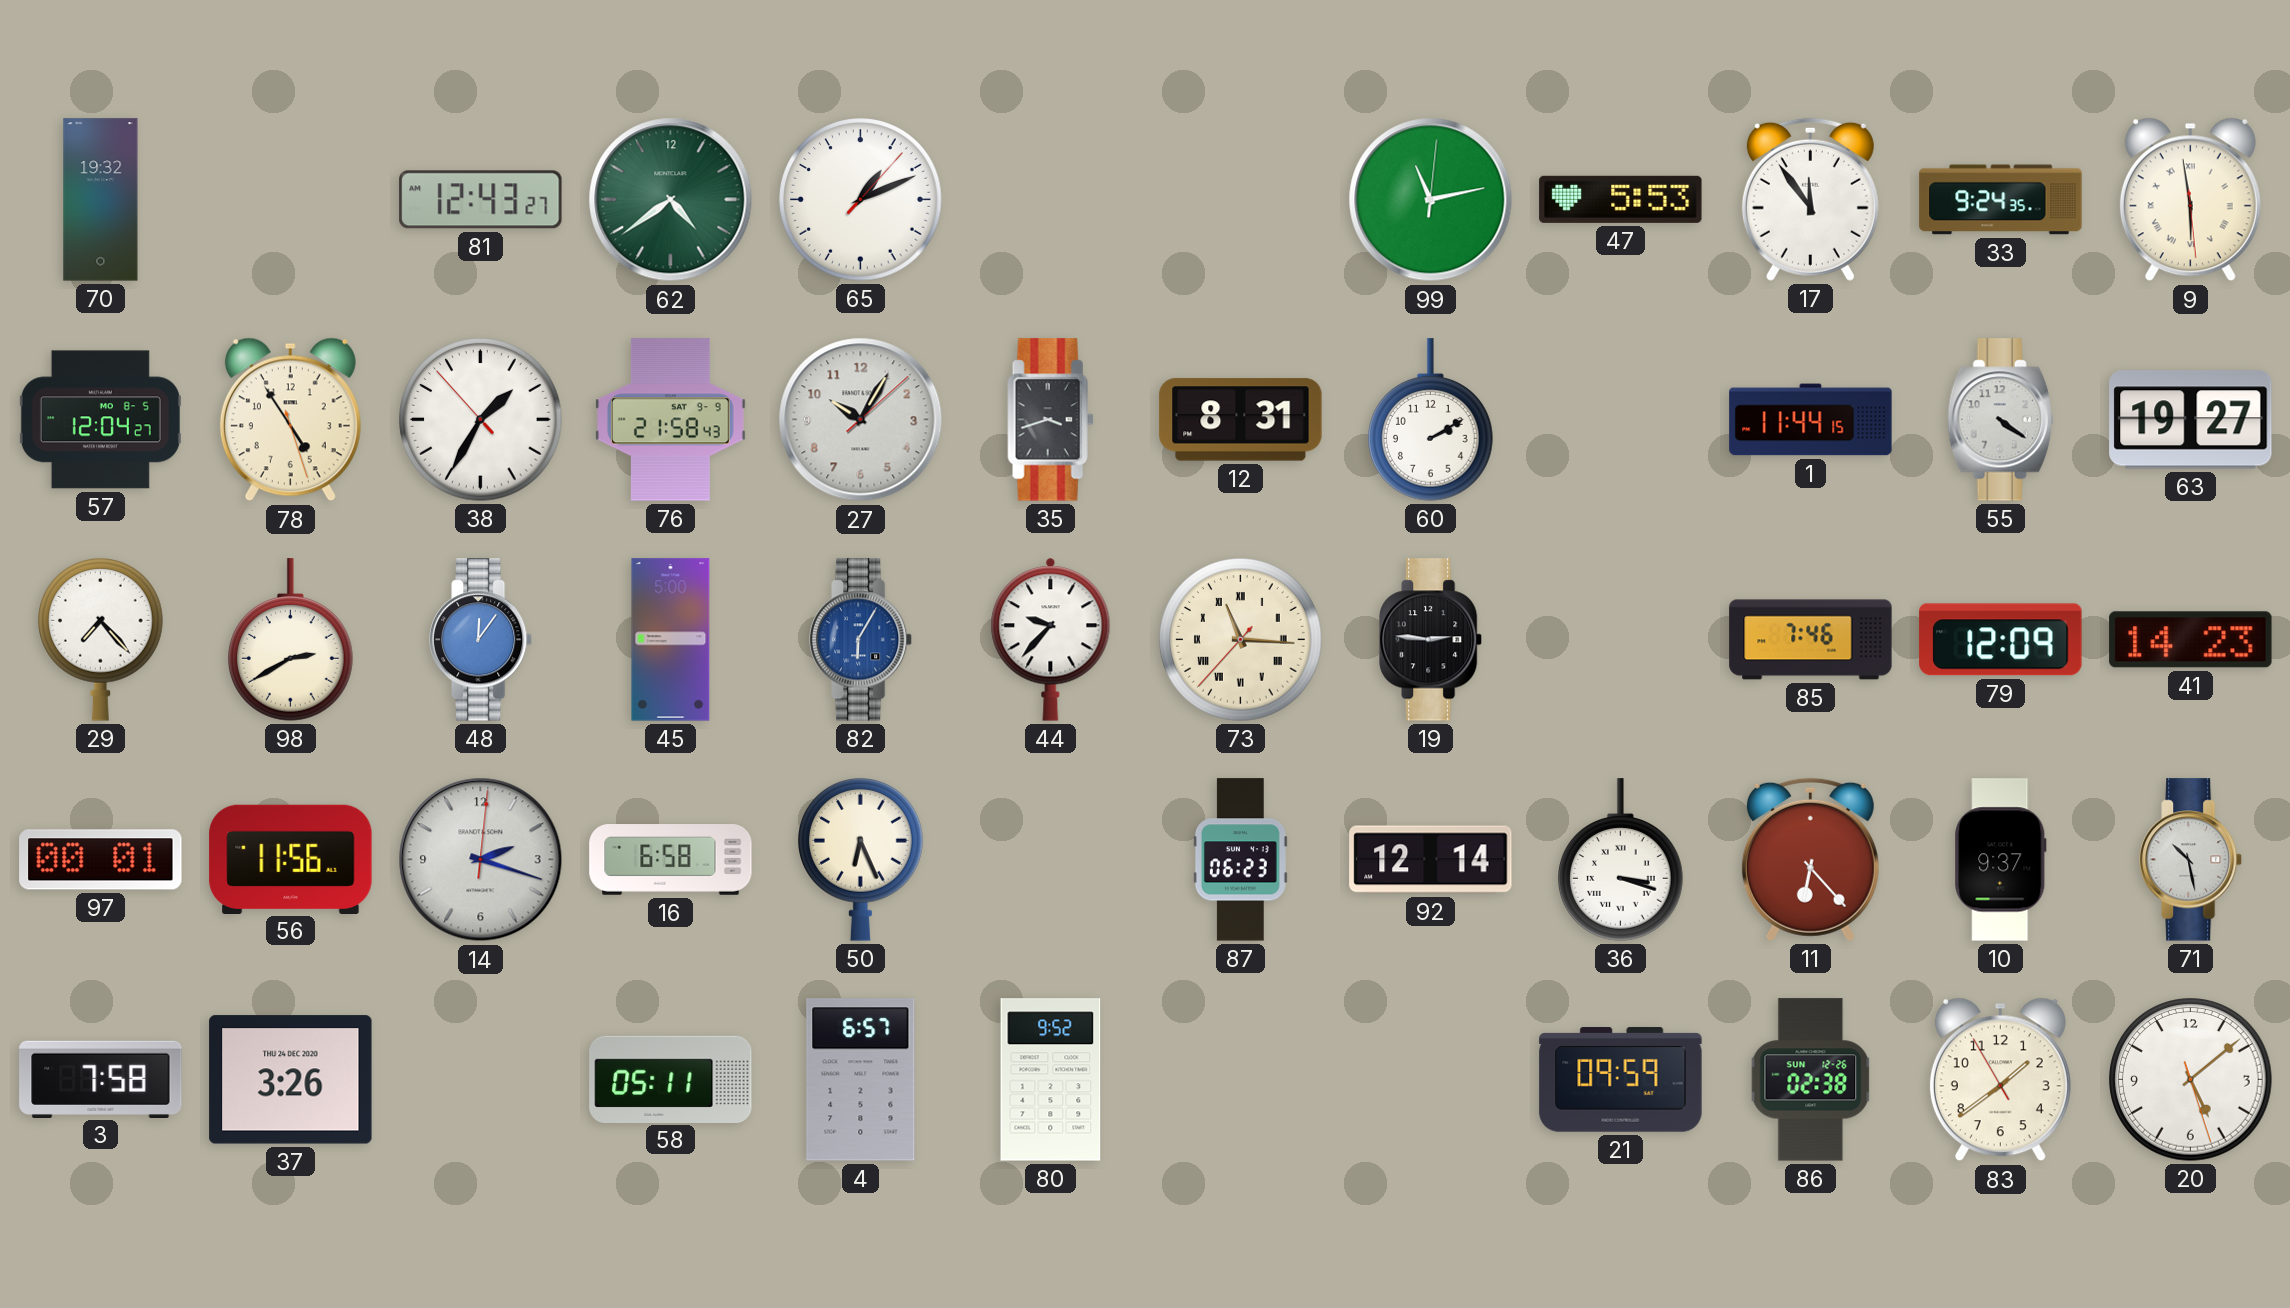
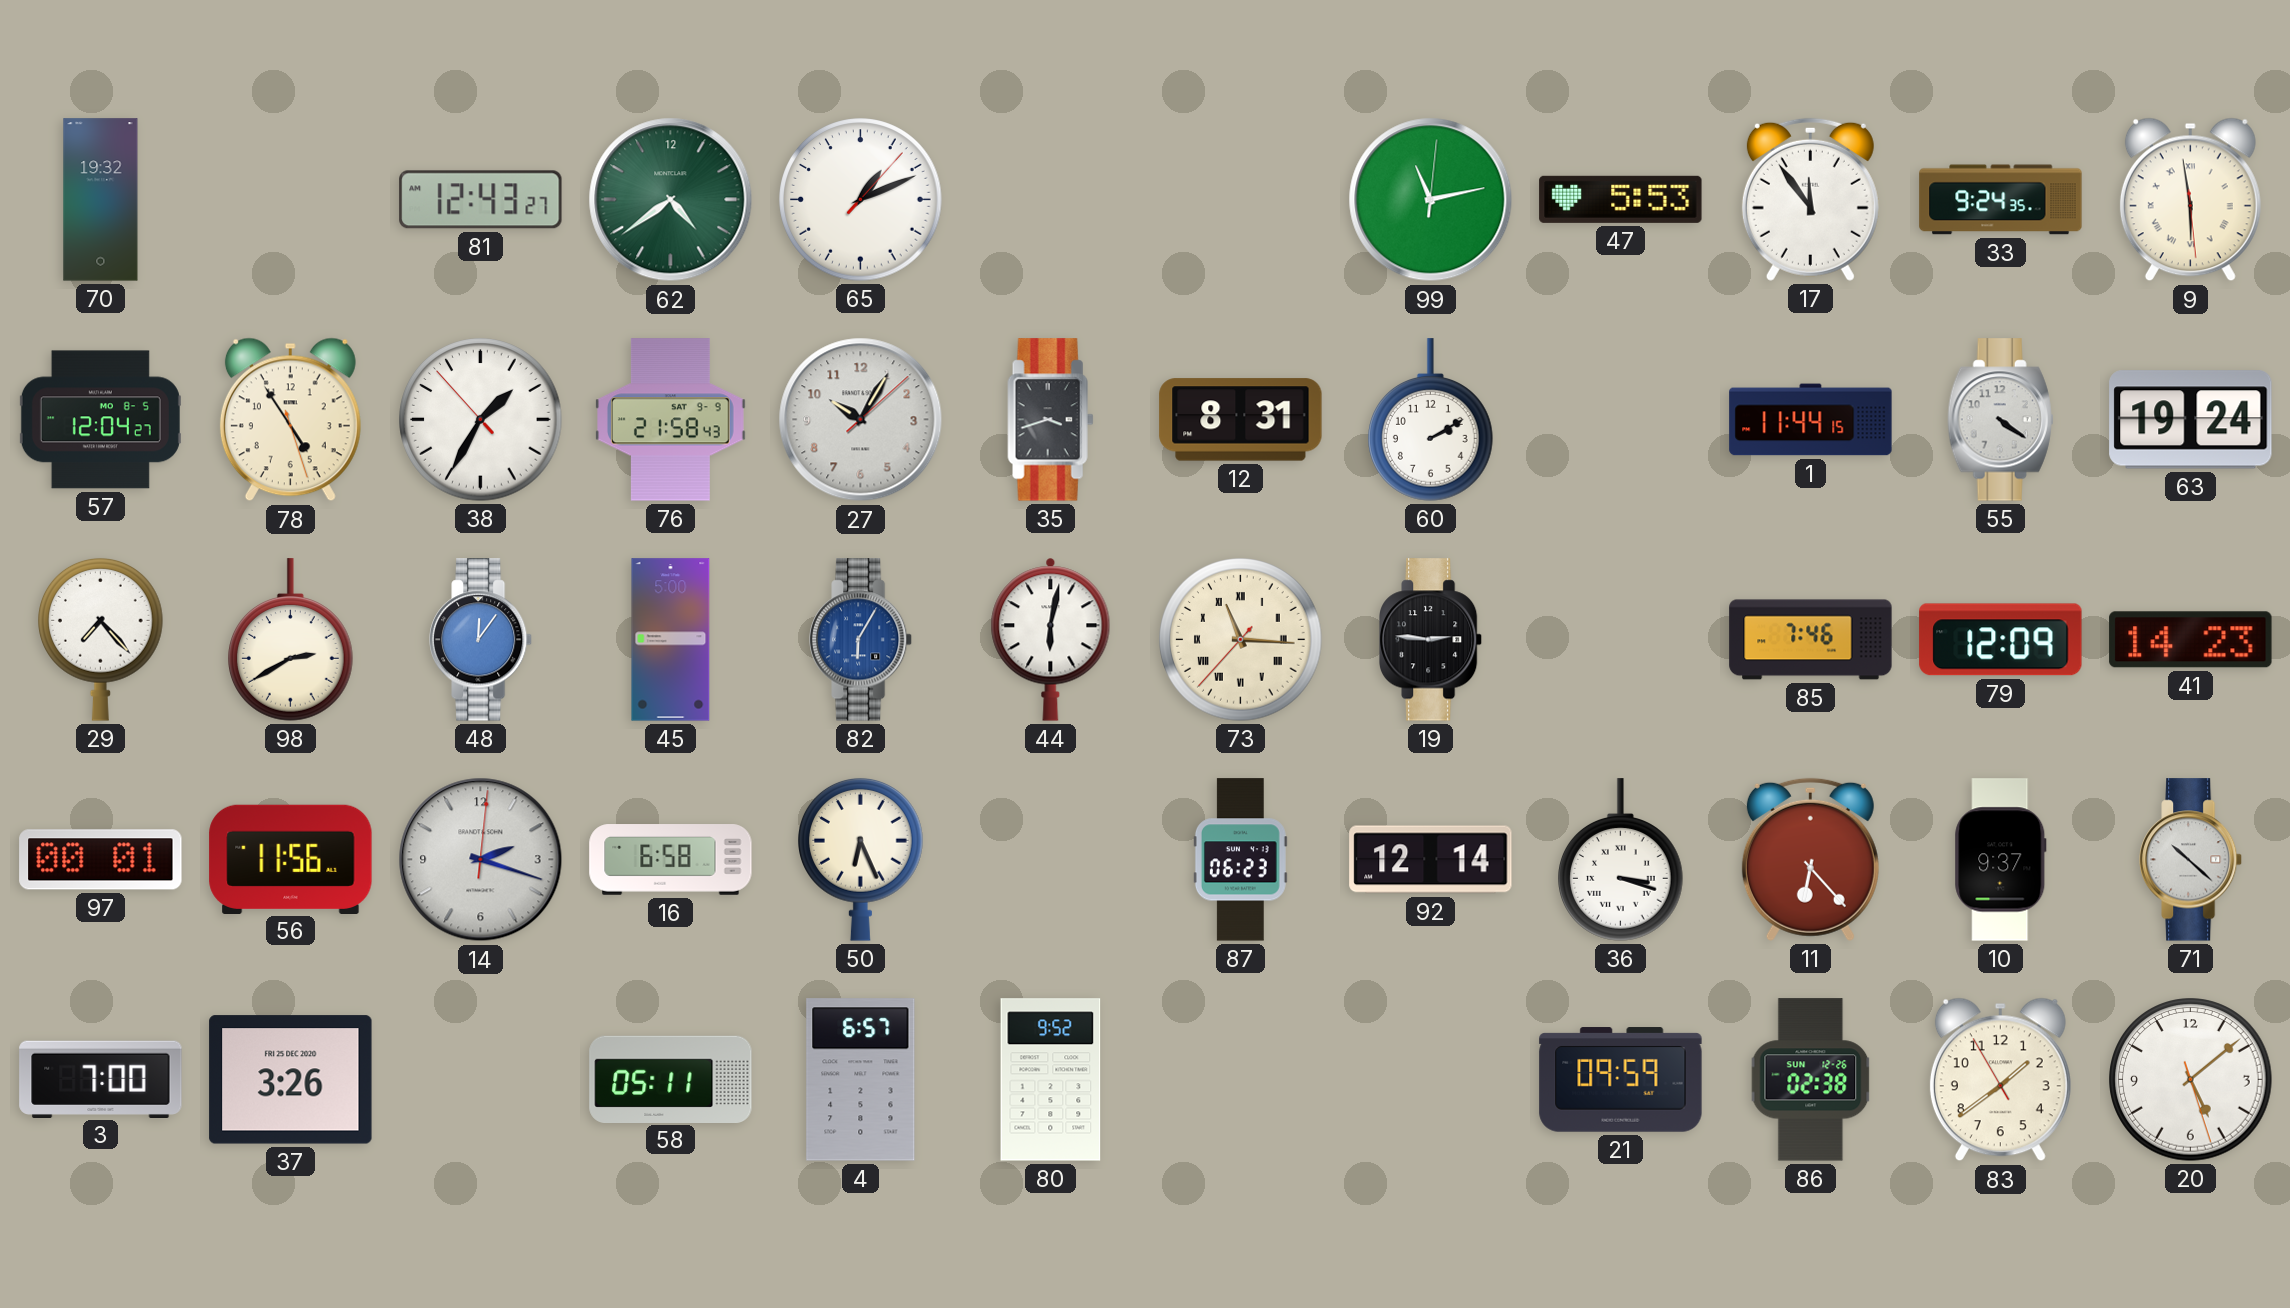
63: 19:27 -> 19:24
44: 9:37 -> 6:02
71: 10:28 -> 10:22
3: 7:58 -> 7:00
37 date: THU 24 DEC 2020 -> FRI 25 DEC 2020
